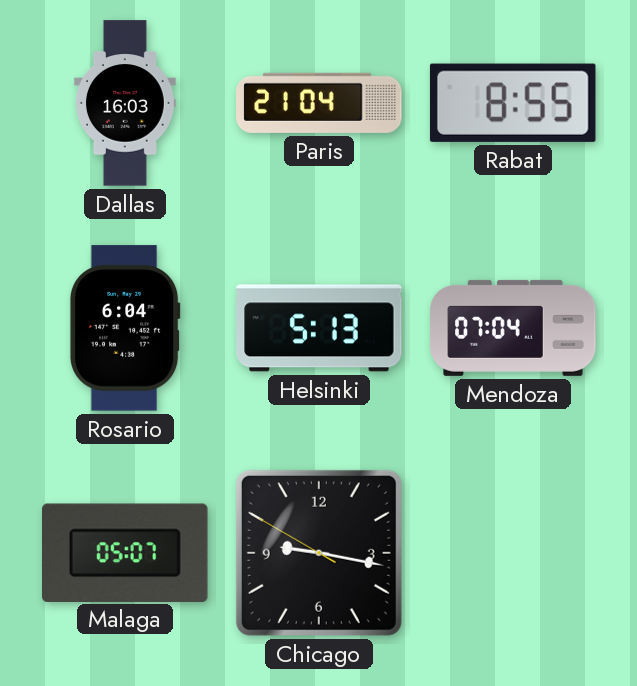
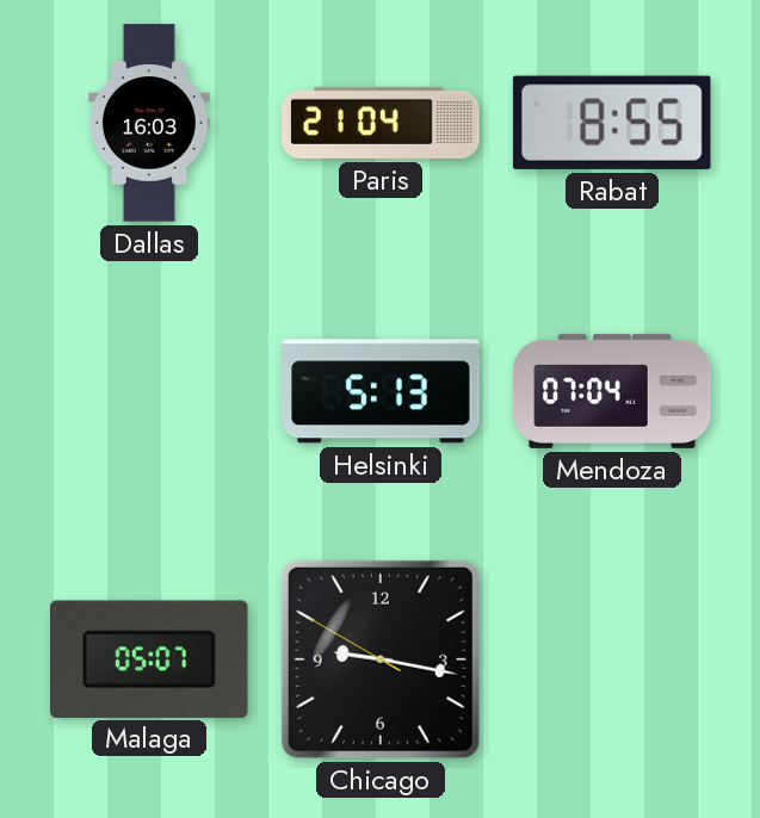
Rosario: 6:04 -> none
